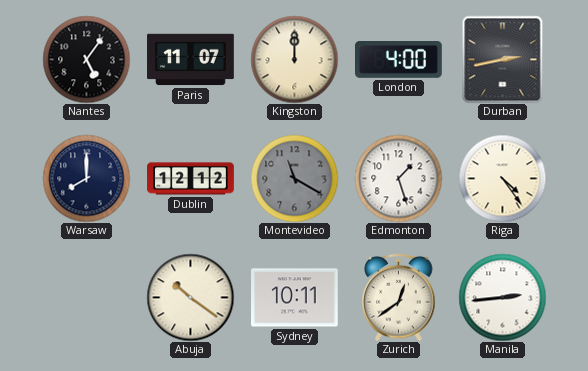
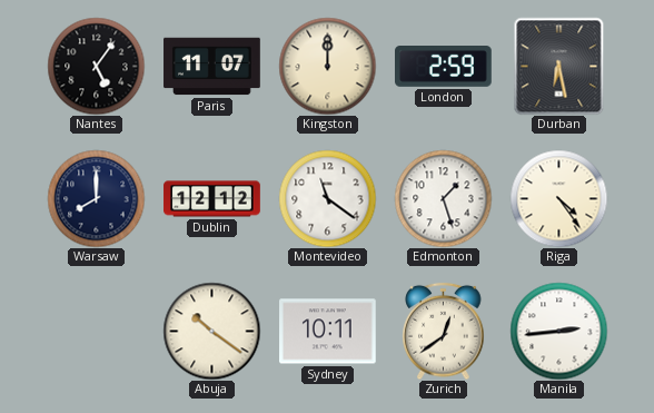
London: 4:00 -> 2:59
Durban: 2:43 -> 6:28
Montevideo: 11:20 -> 11:21
Montevideo dial: grey -> white
